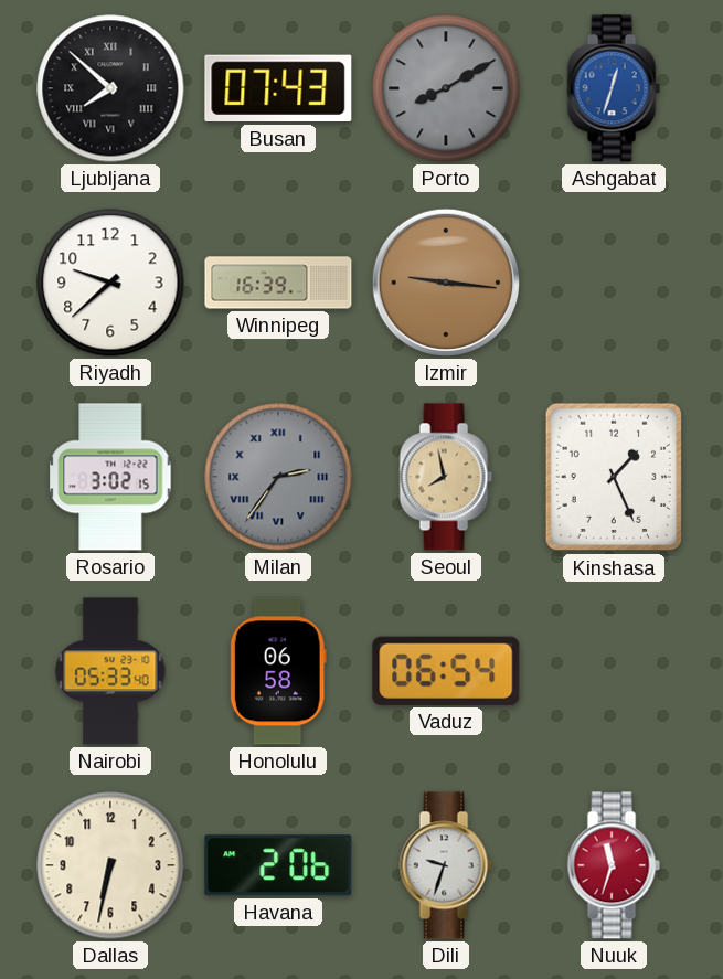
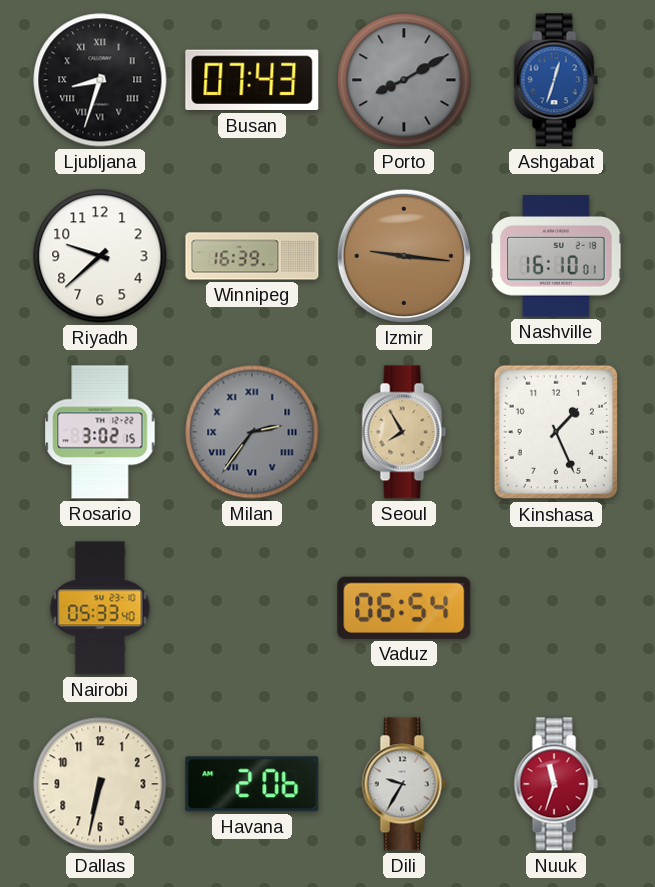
Ljubljana: 7:52 -> 8:33
Nashville: none -> 16:10
Seoul: 7:58 -> 7:55
Honolulu: 06:58 -> none
Dili: 9:33 -> 9:35
